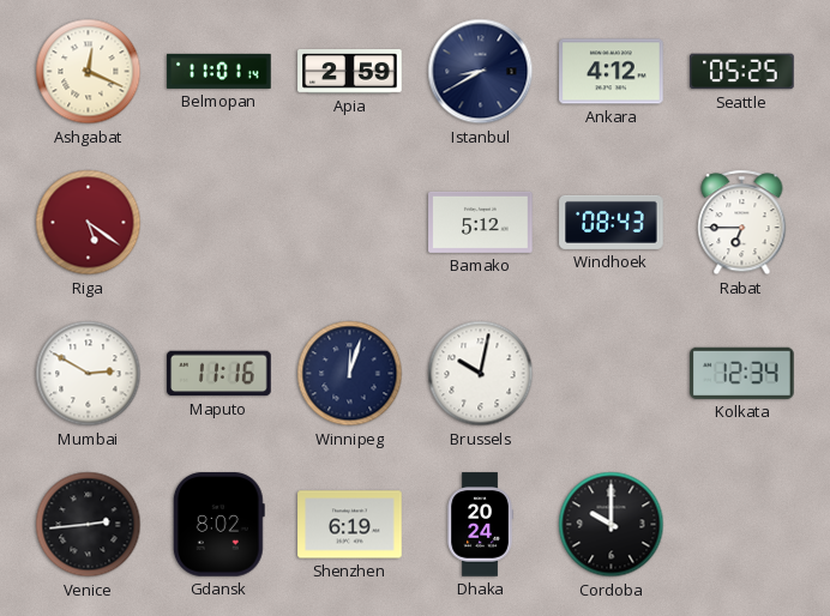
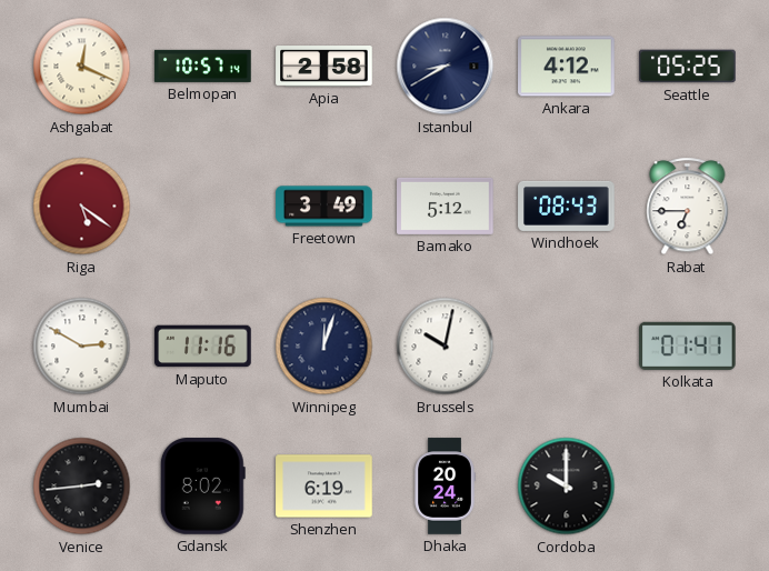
Belmopan: 11:01 -> 10:57
Apia: 2:59 -> 2:58
Freetown: none -> 3:49
Kolkata: 12:34 -> 01:41
